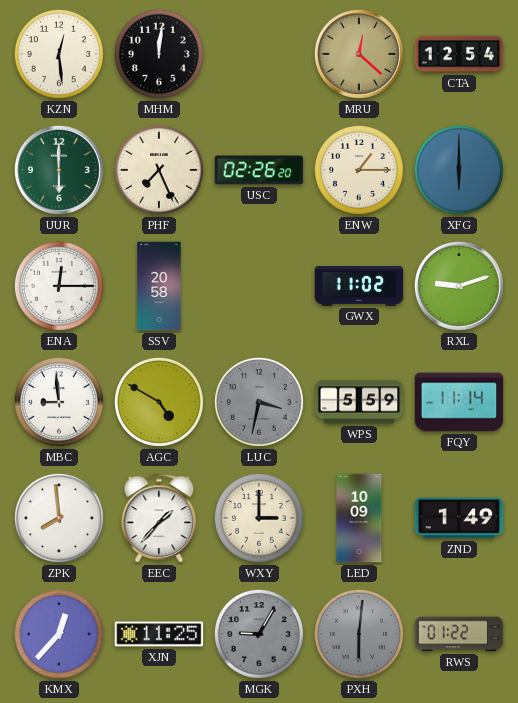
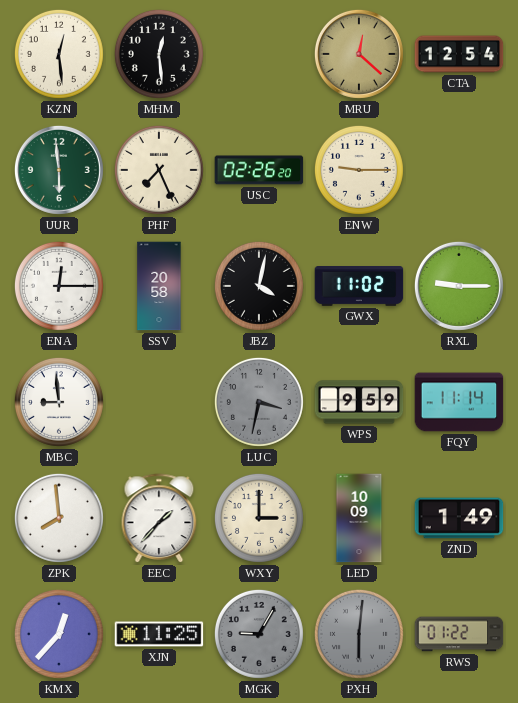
MHM: 12:01 -> 12:29
UUR: 6:00 -> 5:59
ENW: 1:15 -> 9:15
XFG: 6:00 -> none
JBZ: none -> 4:02
RXL: 9:12 -> 9:15
AGC: 4:50 -> none
WPS: 5:59 -> 9:59
